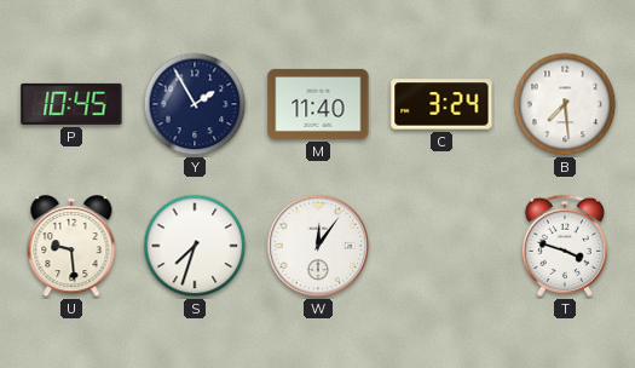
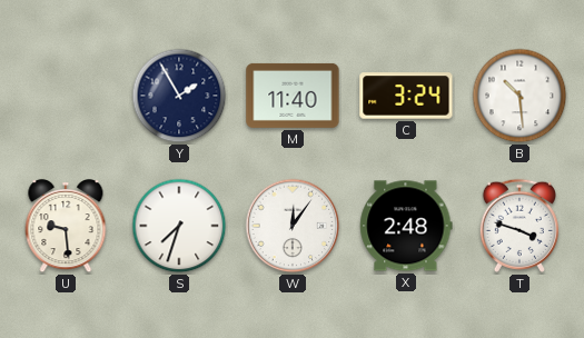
P: 10:45 -> none
B: 7:29 -> 10:29
X: none -> 2:48
